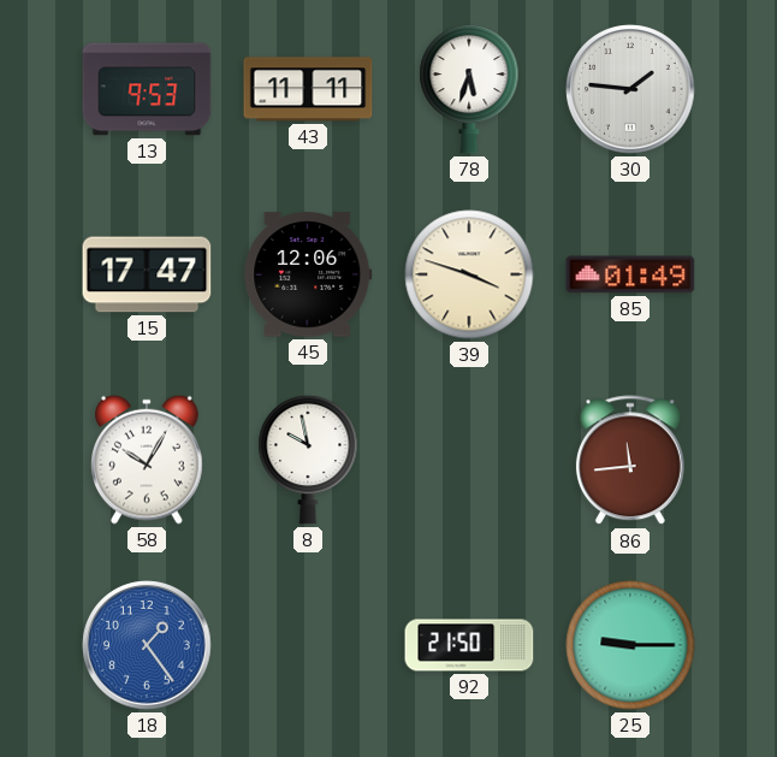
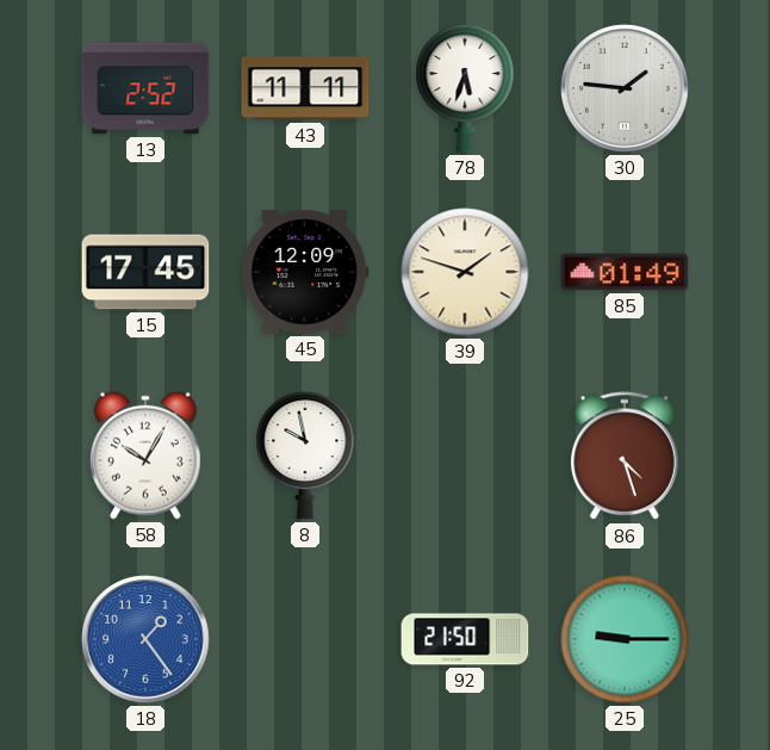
13: 9:53 -> 2:52
15: 17:47 -> 17:45
45: 12:06 -> 12:09
39: 3:48 -> 1:48
86: 11:44 -> 4:27
